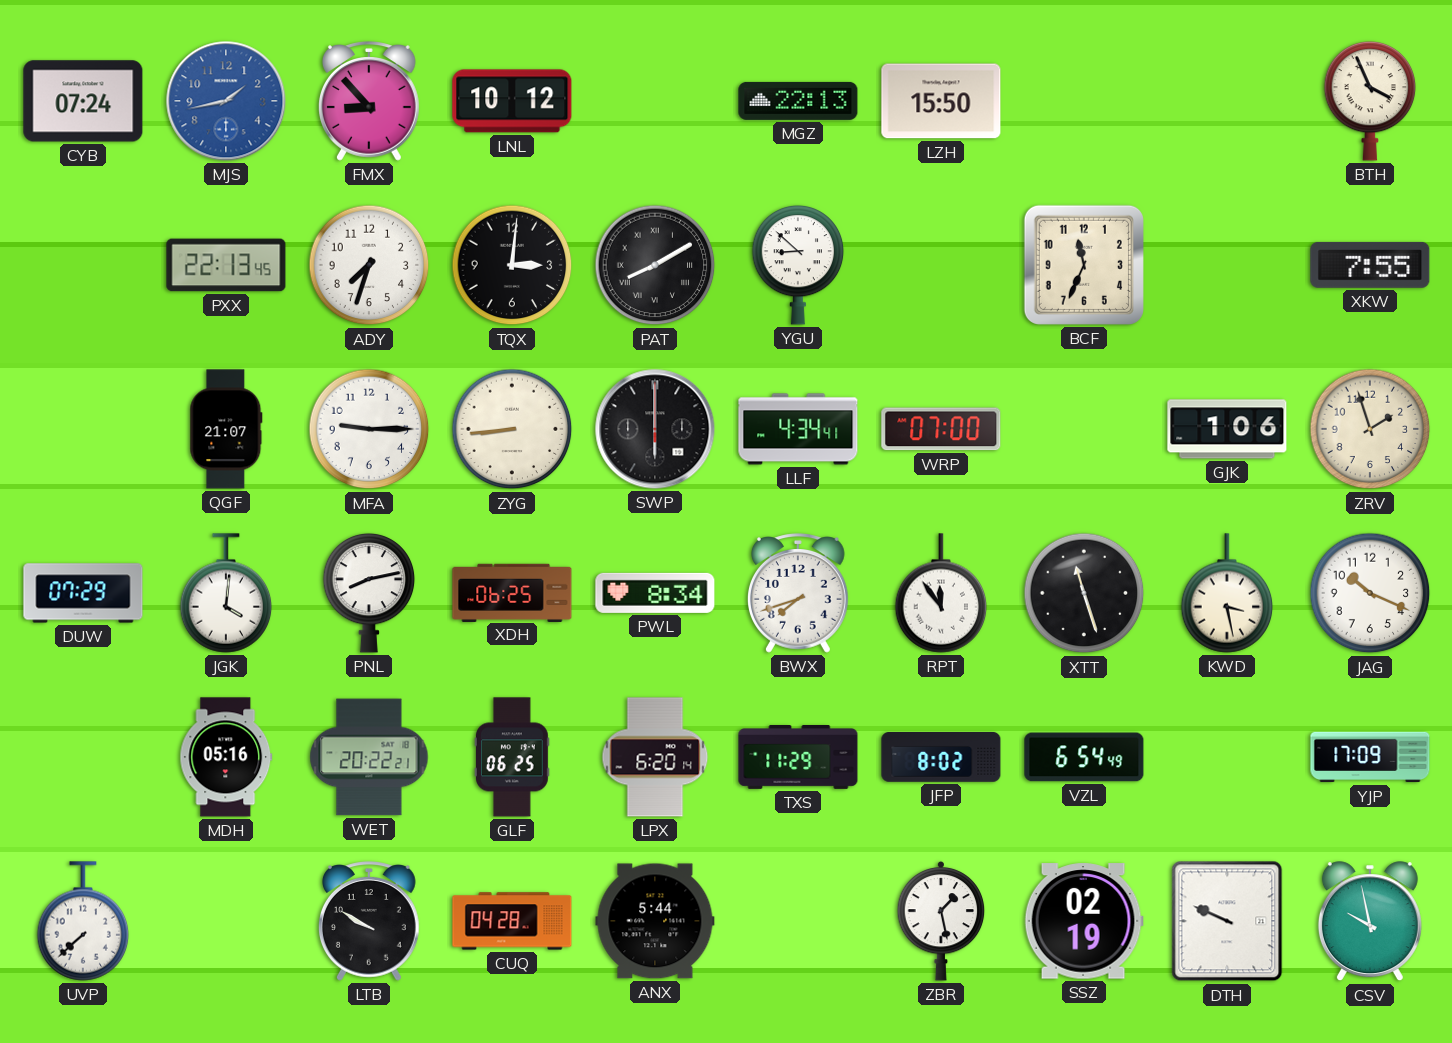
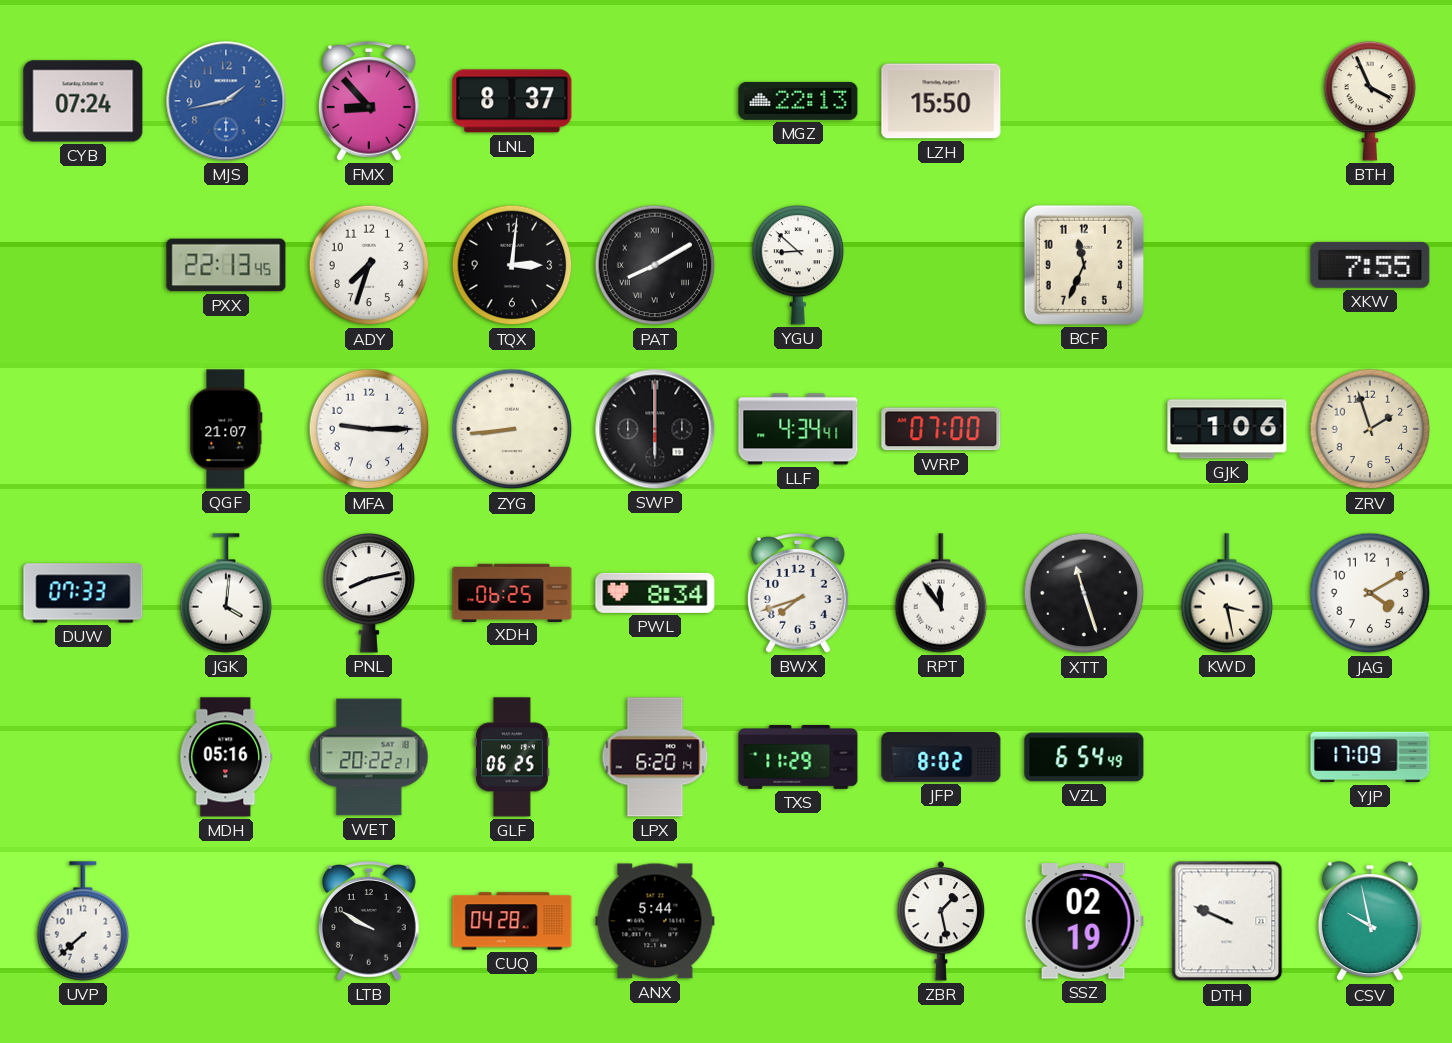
LNL: 10:12 -> 8:37
DUW: 07:29 -> 07:33
JAG: 10:19 -> 4:10
